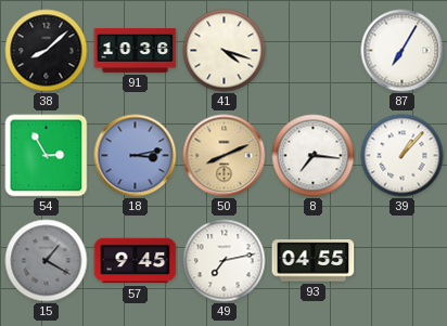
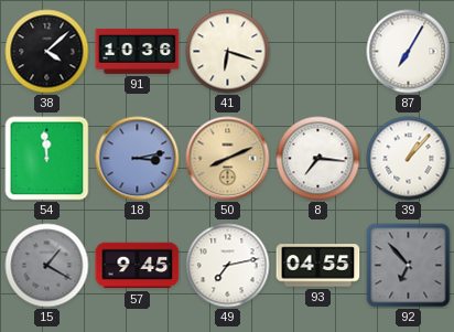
38: 8:08 -> 4:08
41: 4:18 -> 6:18
54: 2:55 -> 11:59
92: none -> 6:53
